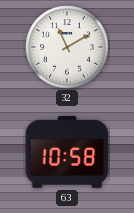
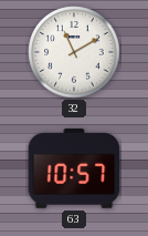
63: 10:58 -> 10:57
